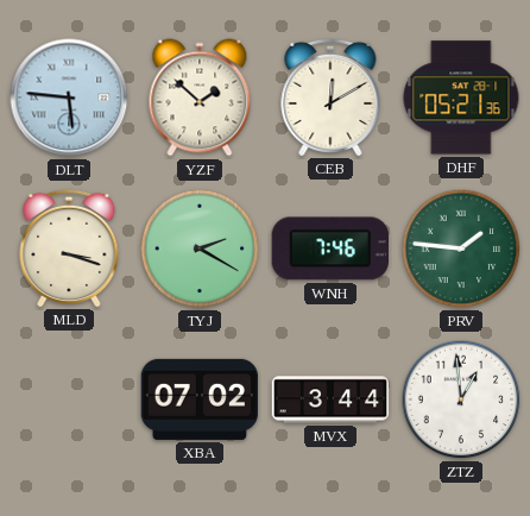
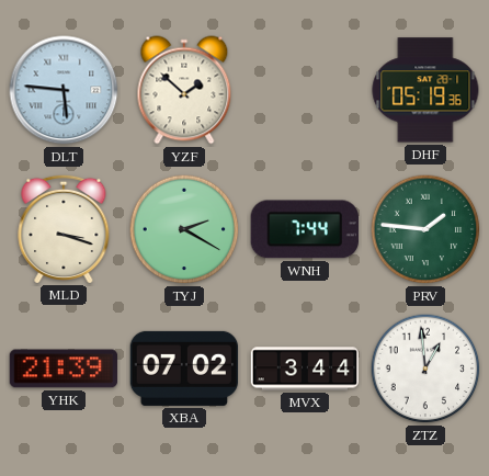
CEB: 12:10 -> none
DHF: 05:21 -> 05:19
WNH: 7:46 -> 7:44
YHK: none -> 21:39
